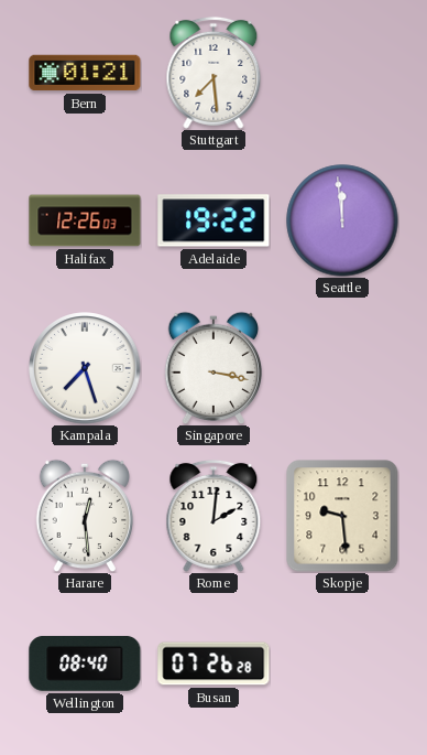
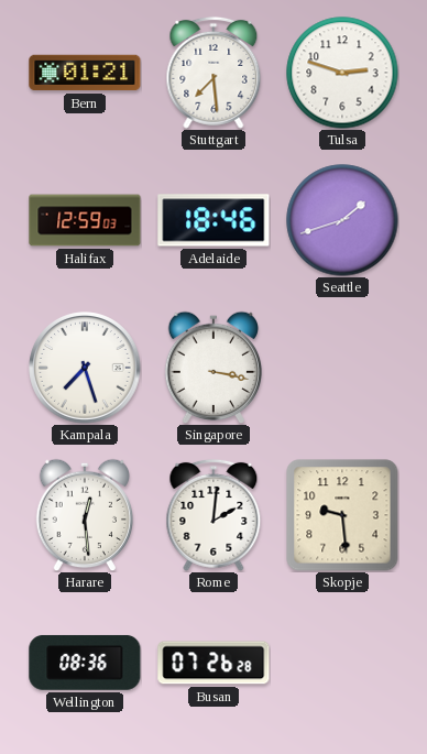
Tulsa: none -> 2:48
Halifax: 12:26 -> 12:59
Adelaide: 19:22 -> 18:46
Seattle: 11:59 -> 1:42
Wellington: 08:40 -> 08:36
